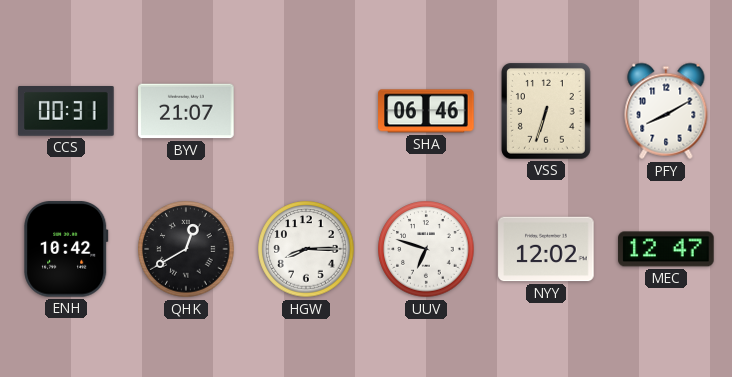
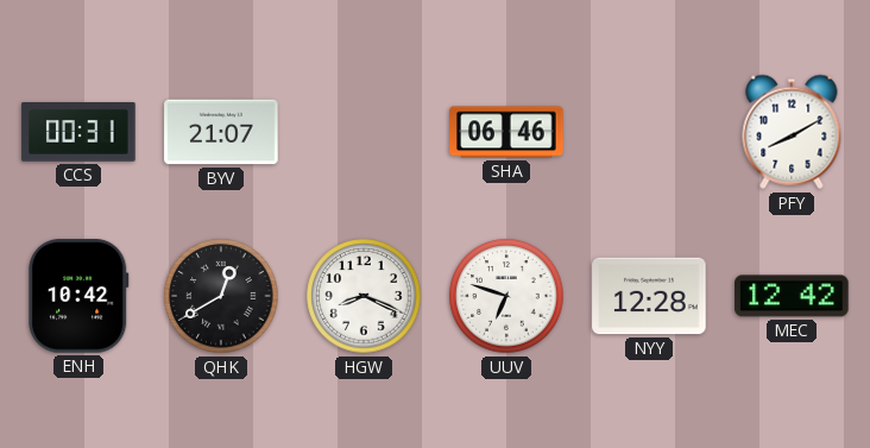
VSS: 6:33 -> none
HGW: 8:15 -> 8:19
NYY: 12:02 -> 12:28
MEC: 12:47 -> 12:42
